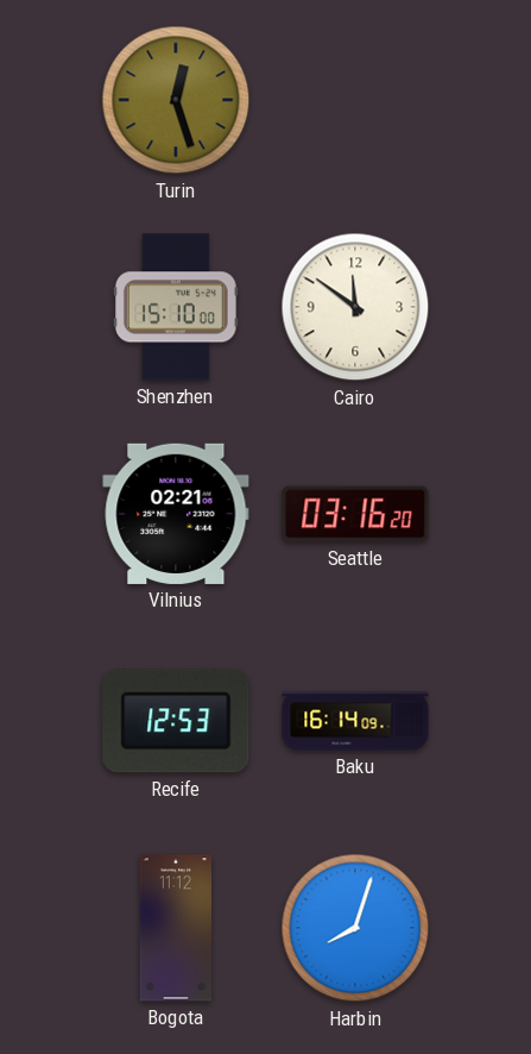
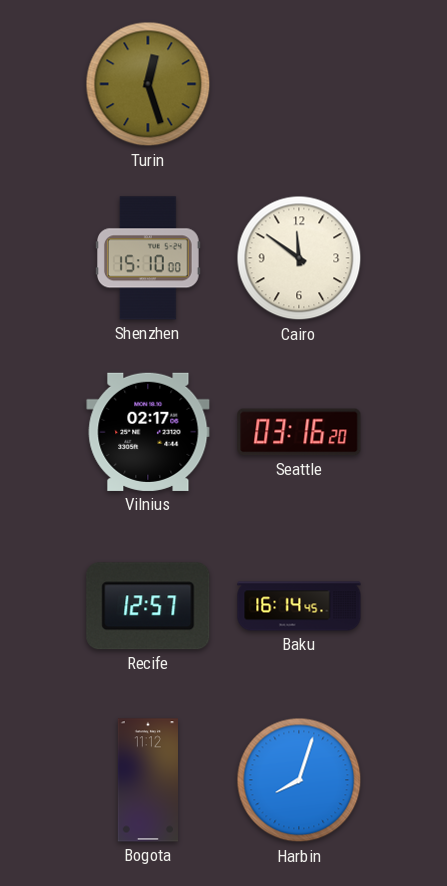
Vilnius: 02:21 -> 02:17
Recife: 12:53 -> 12:57
Baku: 16:14:09 -> 16:14:45
